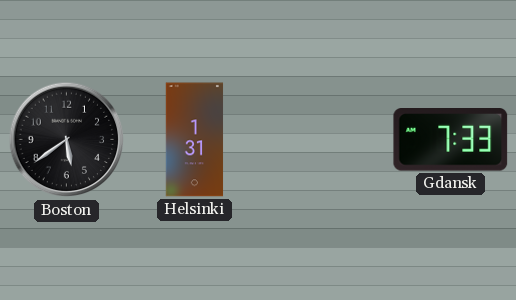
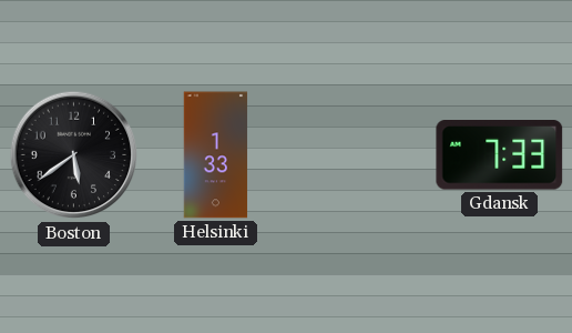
Helsinki: 1:31 -> 1:33
